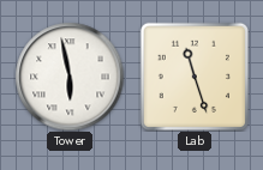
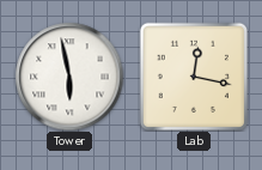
Lab: 11:27 -> 12:17
